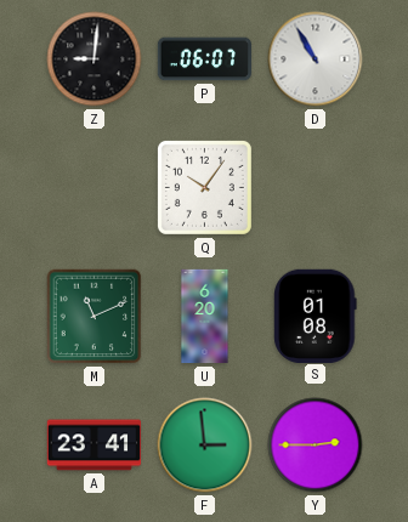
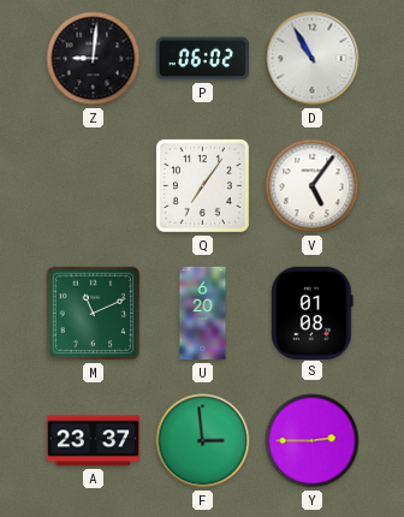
P: 06:07 -> 06:02
Q: 10:06 -> 7:06
V: none -> 5:06
A: 23:41 -> 23:37
